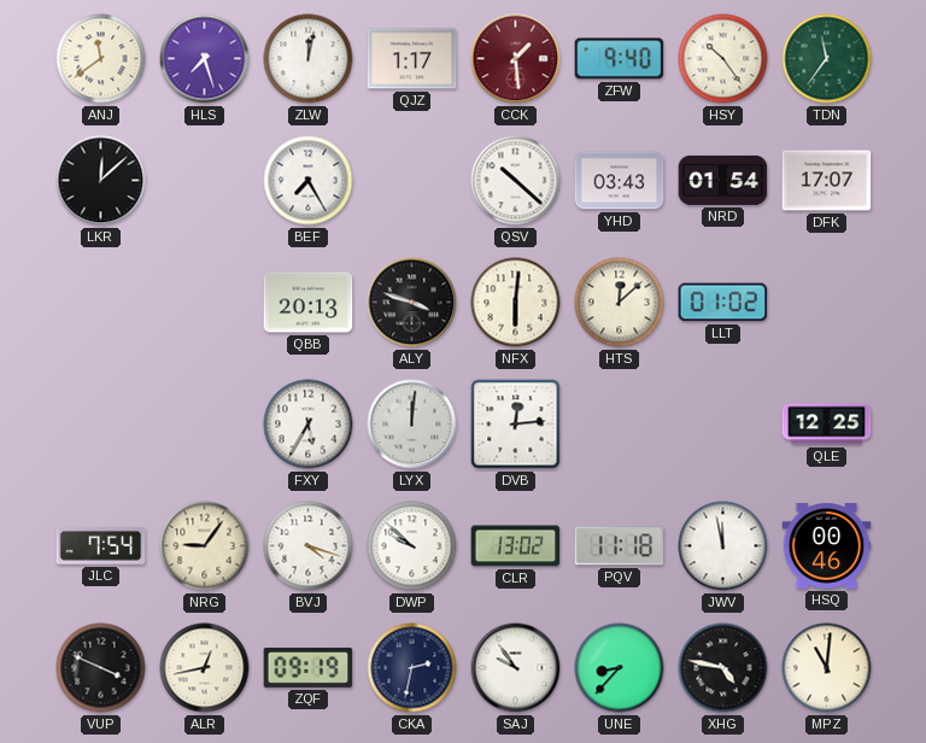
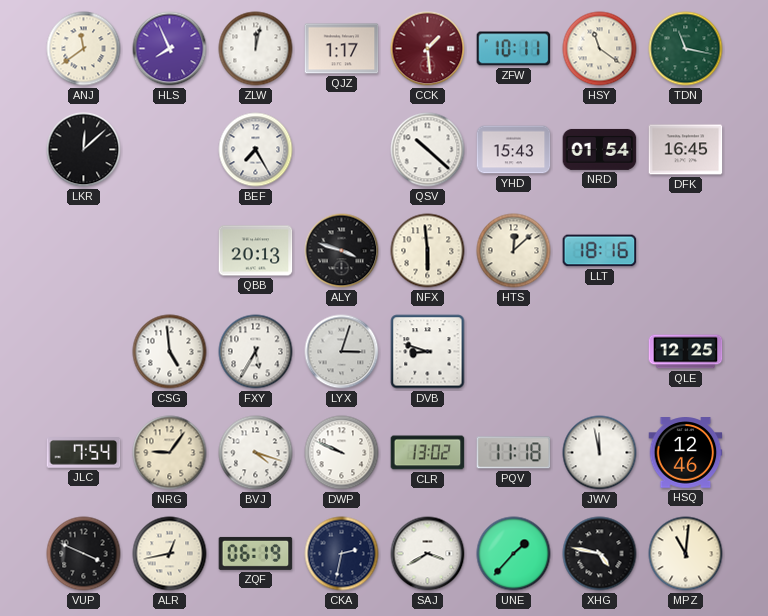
HLS: 7:27 -> 7:56
ZFW: 9:40 -> 10:11
HSY: 10:24 -> 11:21
TDN: 11:36 -> 11:17
YHD: 03:43 -> 15:43
DFK: 17:07 -> 16:45
NFX: 6:01 -> 5:59
LLT: 01:02 -> 18:16
CSG: none -> 4:59
LYX: 12:01 -> 3:03
DVB: 12:14 -> 8:48
DWP: 9:52 -> 9:49
HSQ: 00:46 -> 12:46
ZQF: 09:19 -> 06:19
SAJ: 9:54 -> 3:40
UNE: 8:37 -> 1:37
